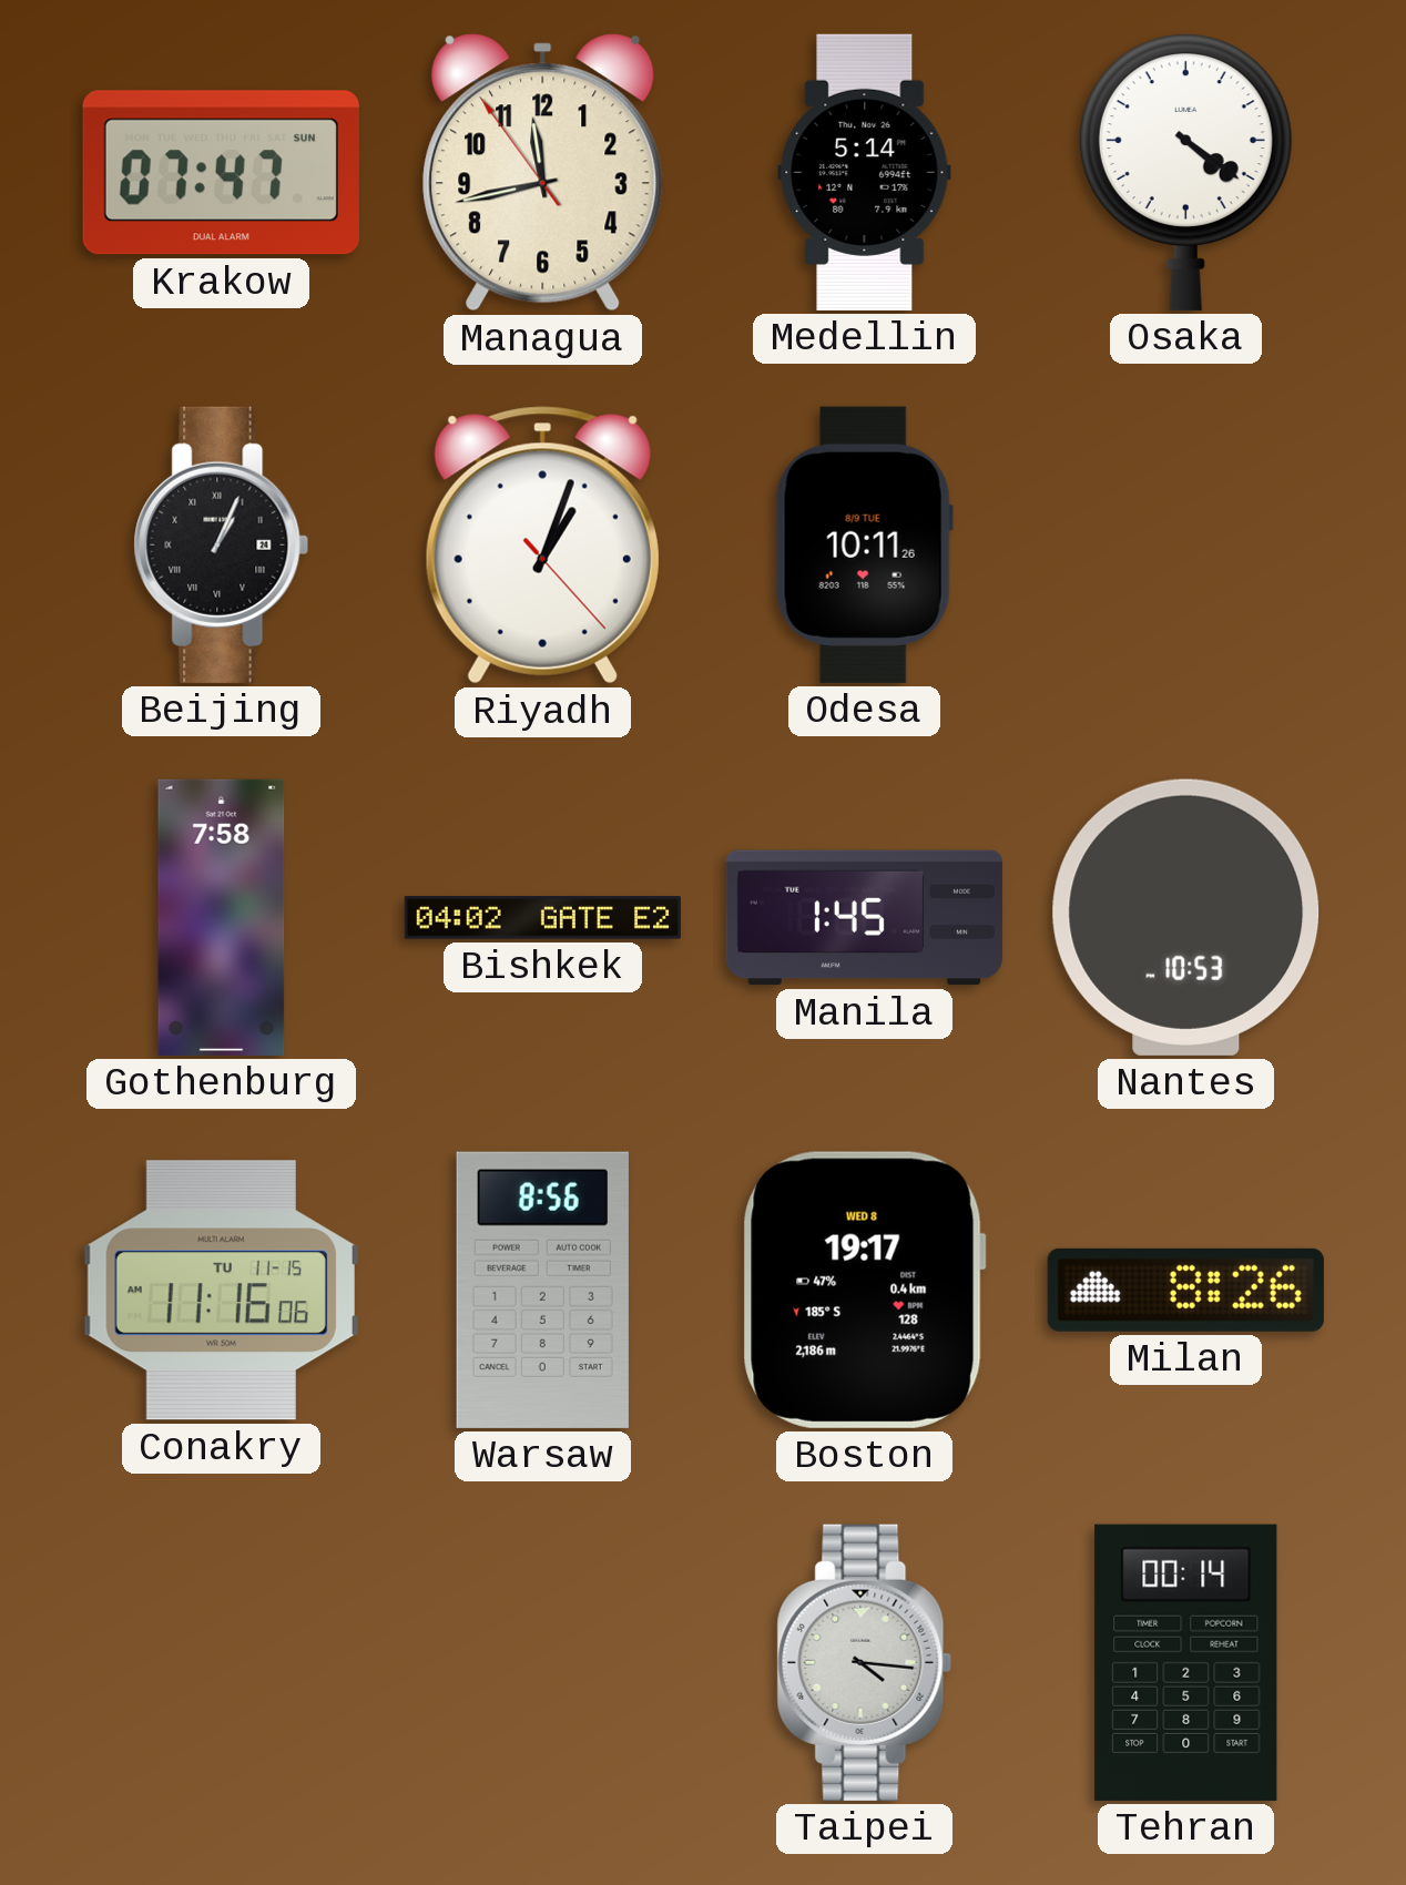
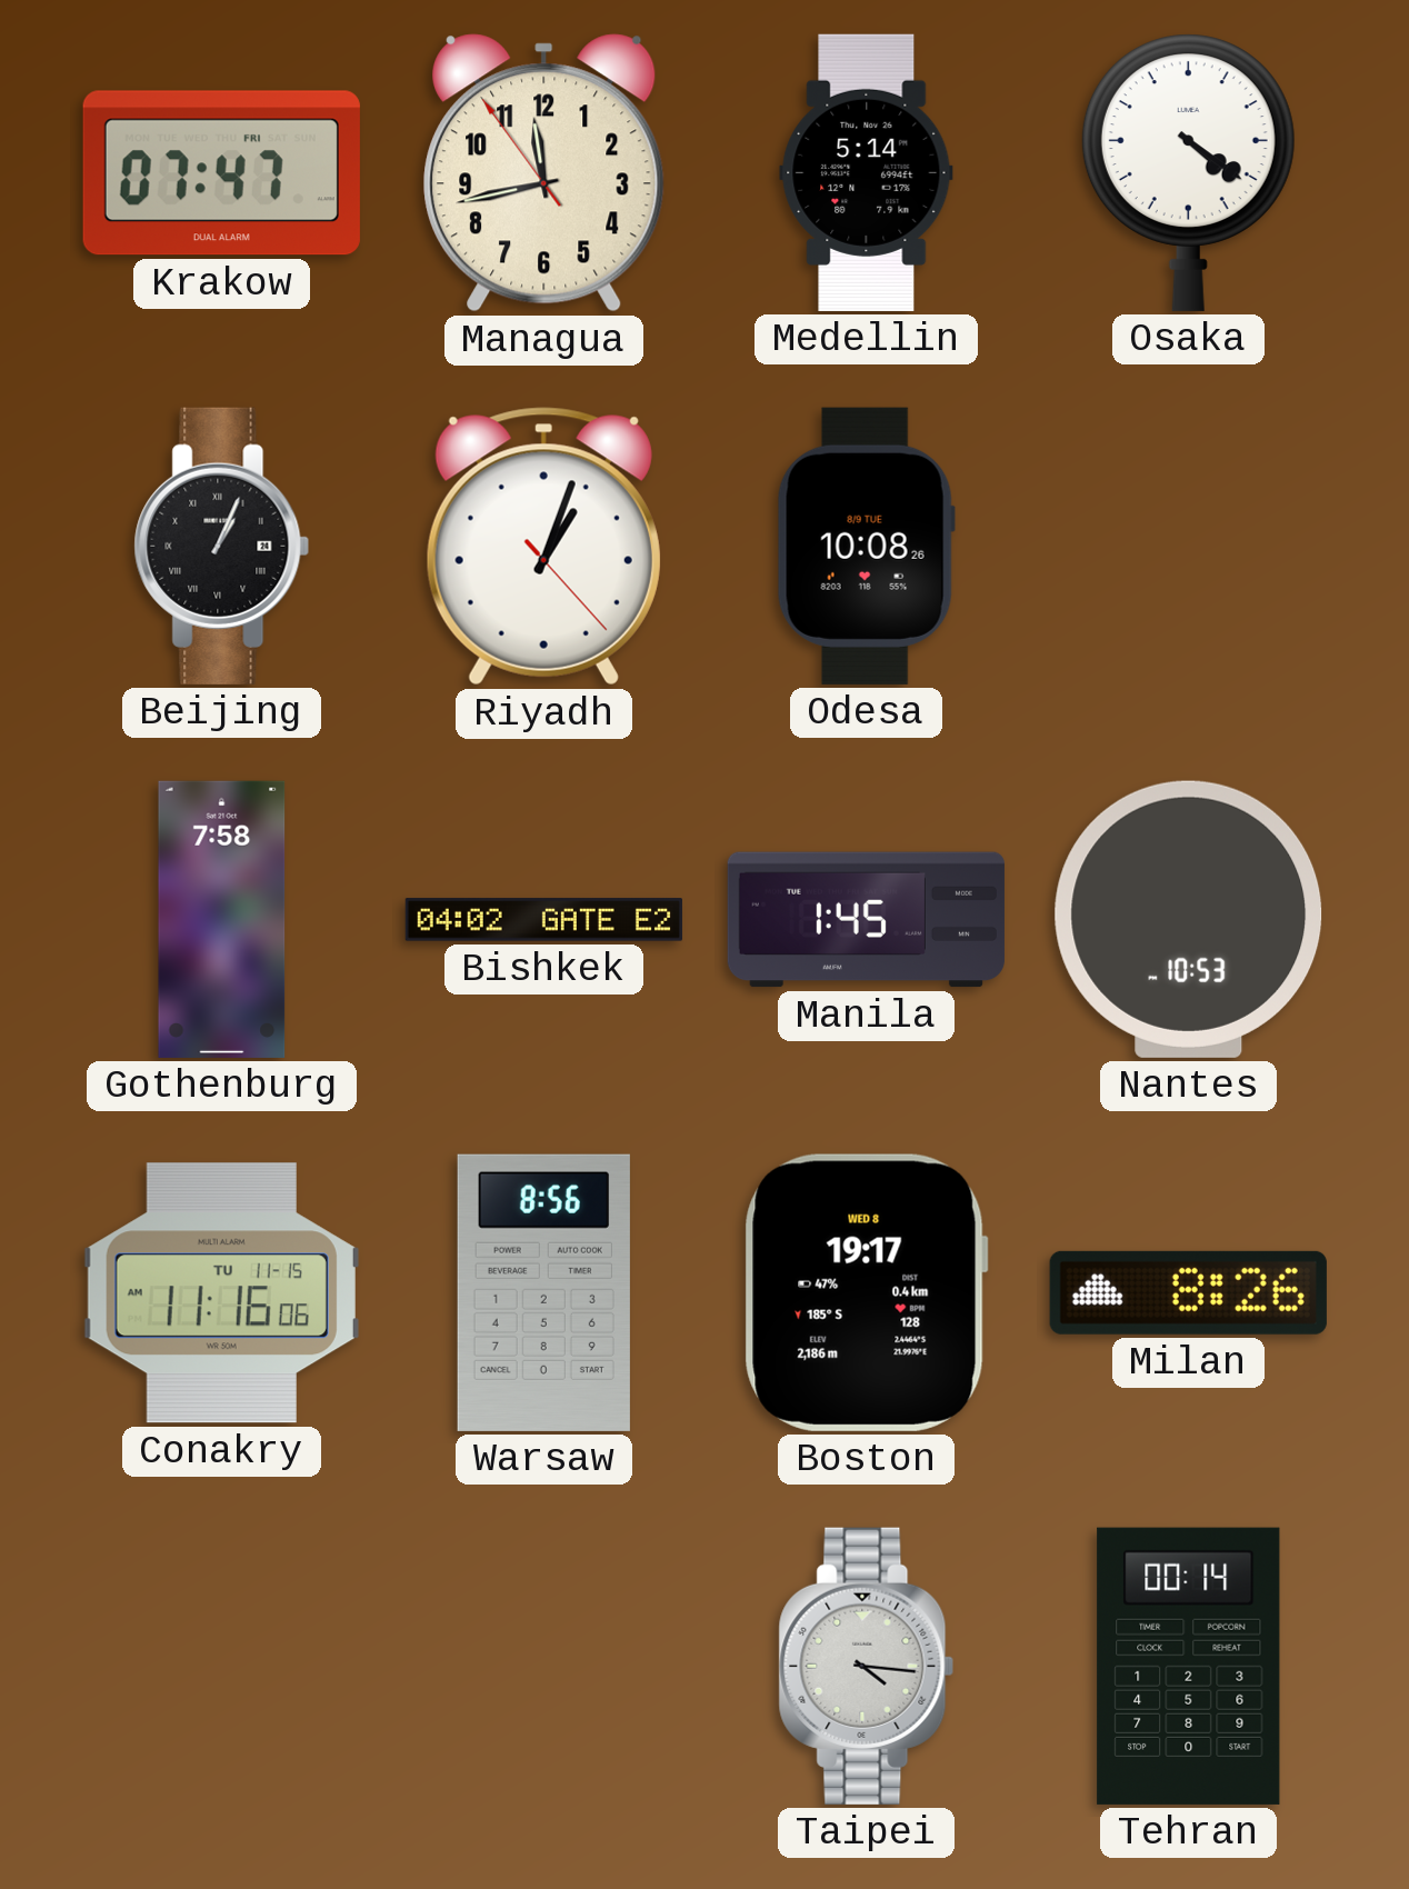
Krakow date: SUN -> FRI
Odesa: 10:11 -> 10:08
